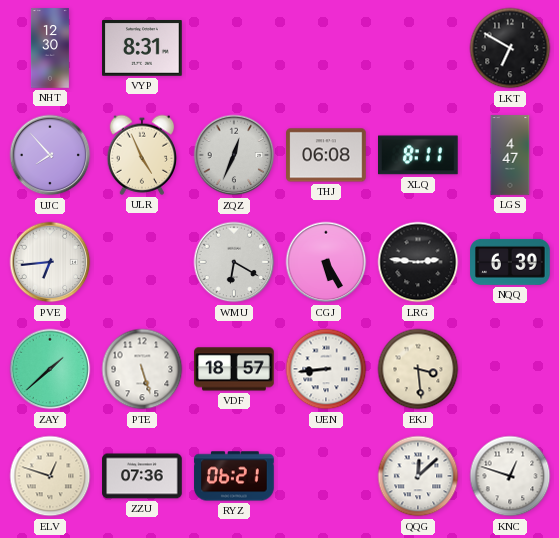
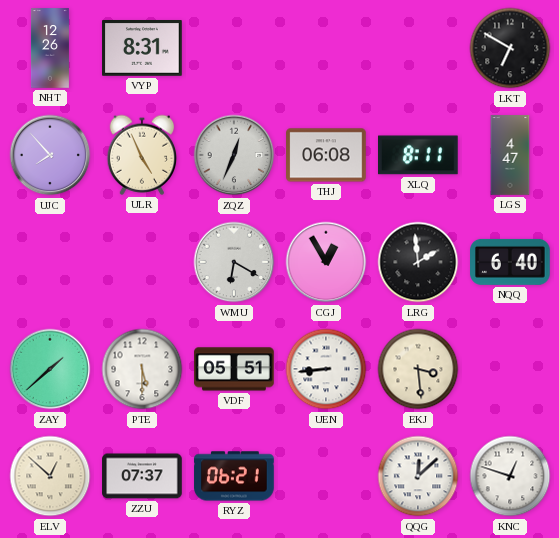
NHT: 12:30 -> 12:26
PVE: 6:44 -> none
CGJ: 5:25 -> 12:55
LRG: 2:46 -> 1:59
NQQ: 6:39 -> 6:40
PTE: 5:27 -> 5:30
VDF: 18:57 -> 05:51
ELV: 12:48 -> 12:52
ZZU: 07:36 -> 07:37
